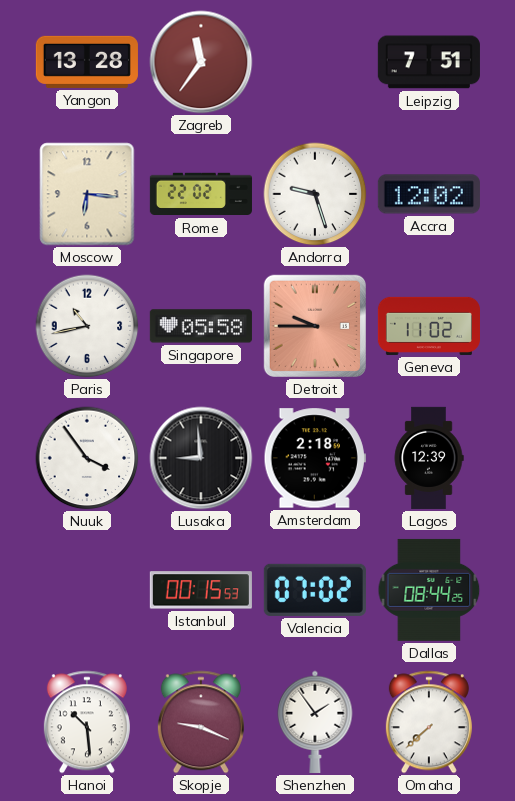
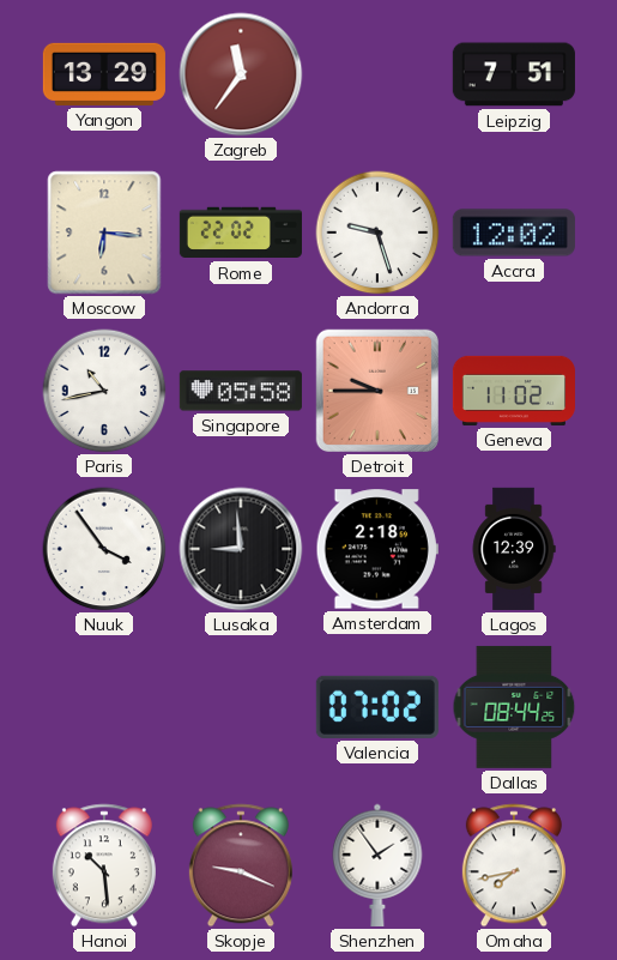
Yangon: 13:28 -> 13:29
Istanbul: 00:15 -> none
Omaha: 7:38 -> 7:43
